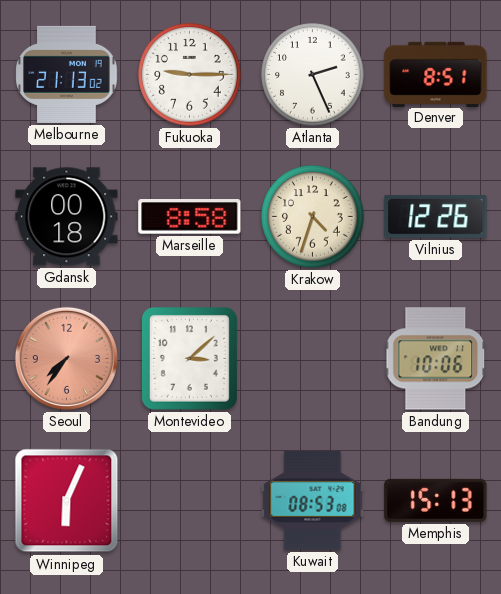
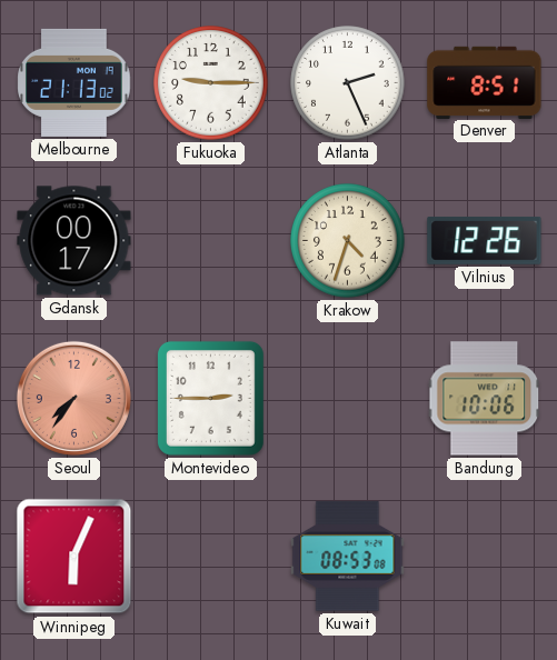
Gdansk: 00:18 -> 00:17
Marseille: 8:58 -> none
Montevideo: 3:08 -> 2:45
Memphis: 15:13 -> none
